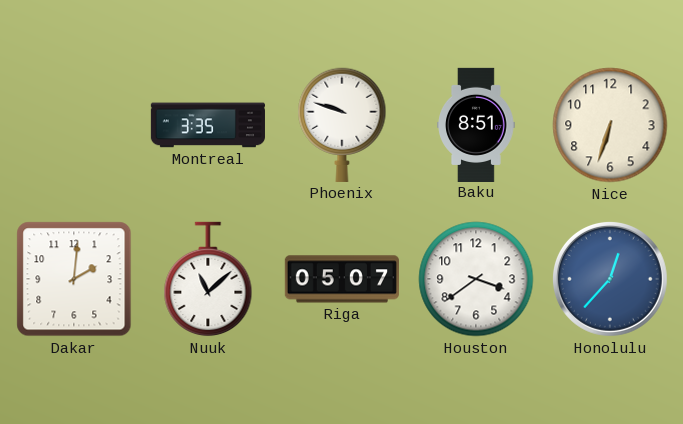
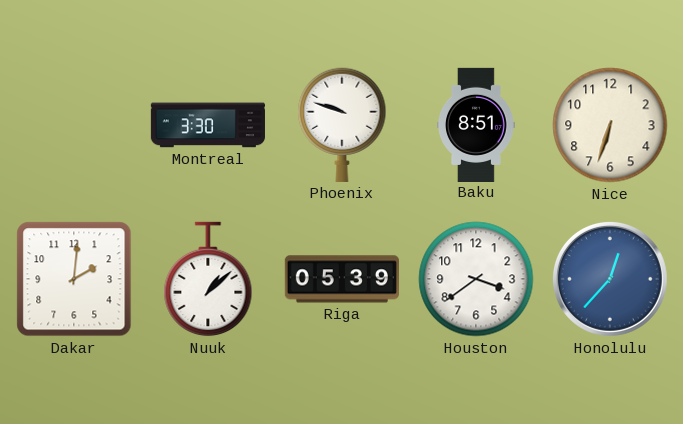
Montreal: 3:35 -> 3:30
Nuuk: 11:08 -> 1:08
Riga: 05:07 -> 05:39
